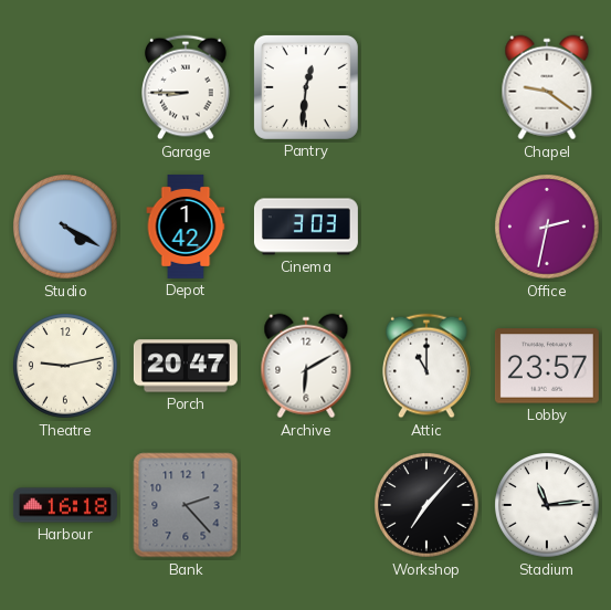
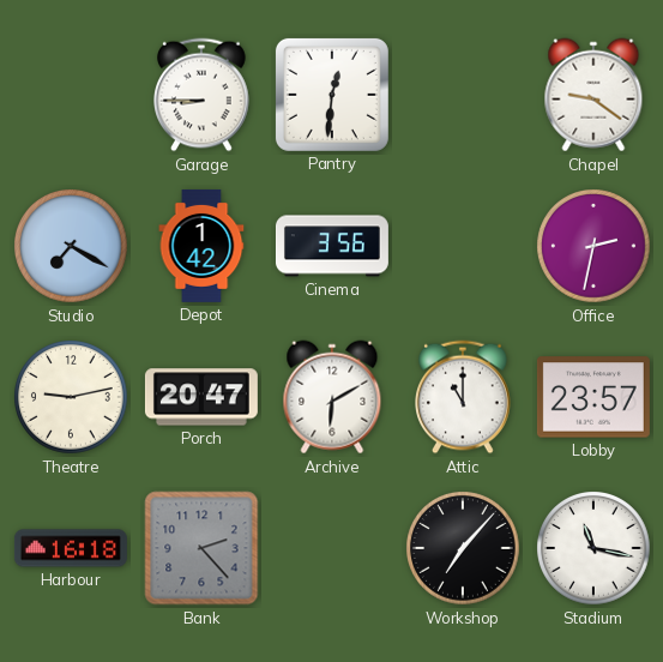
Studio: 4:20 -> 7:20
Cinema: 3:03 -> 3:56
Stadium: 11:14 -> 11:17
